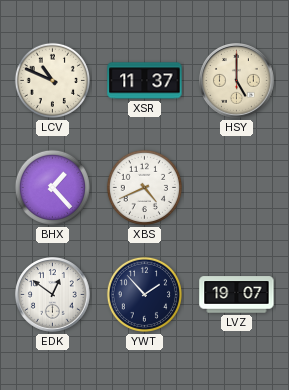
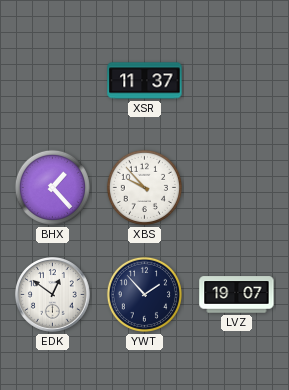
LCV: 10:49 -> none
HSY: 5:00 -> none
XBS: 4:41 -> 9:53
